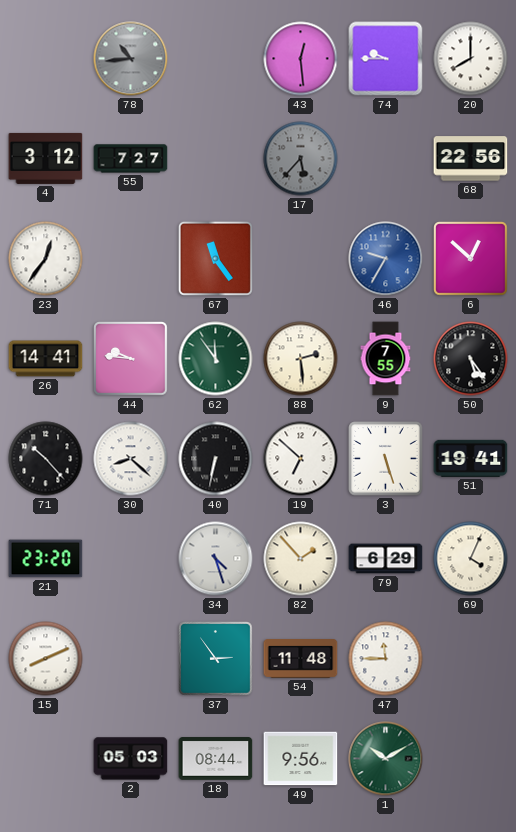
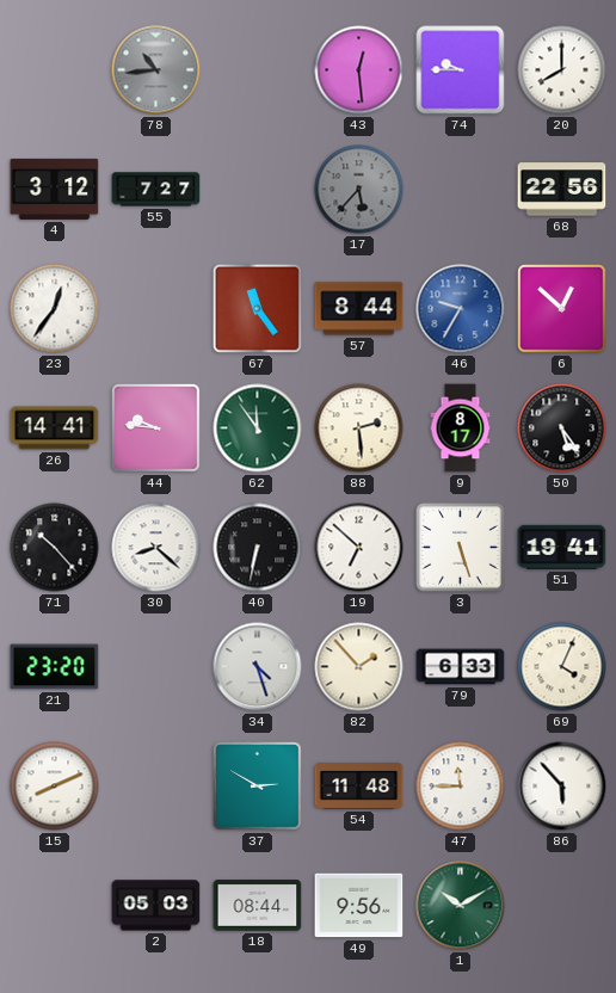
57: none -> 8:44
9: 7:55 -> 8:17
79: 6:29 -> 6:33
37: 2:54 -> 2:50
86: none -> 5:53
